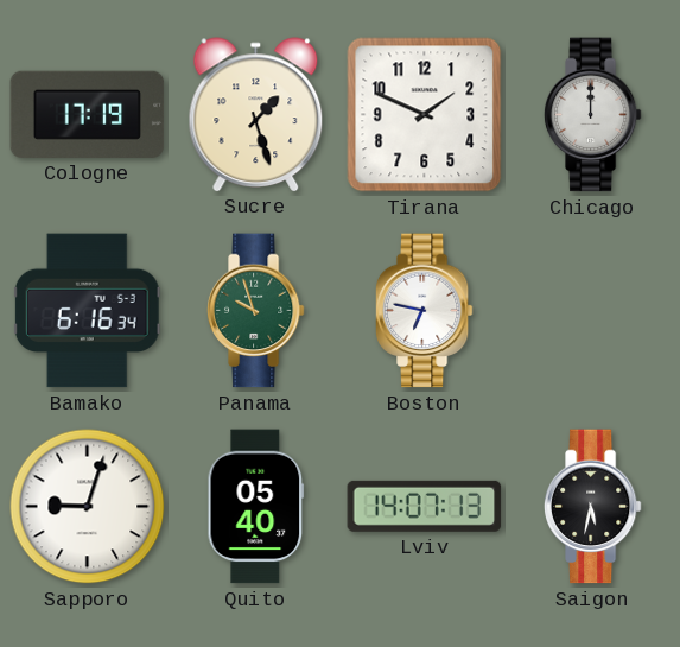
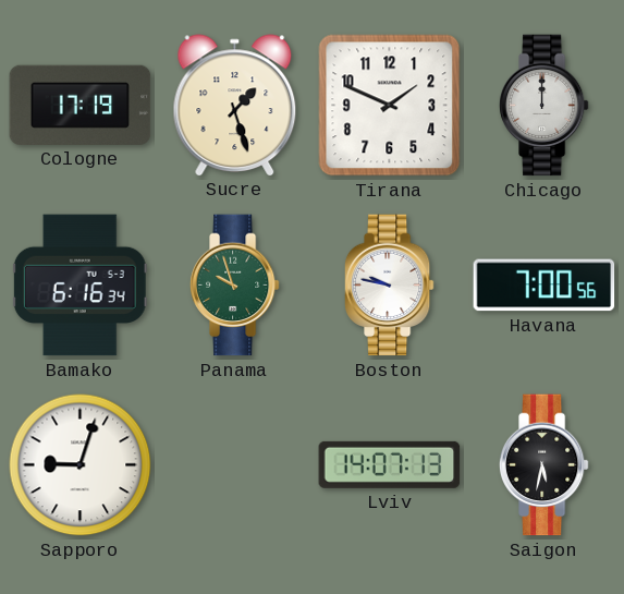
Boston: 6:47 -> 9:47
Havana: none -> 7:00
Quito: 05:40 -> none
